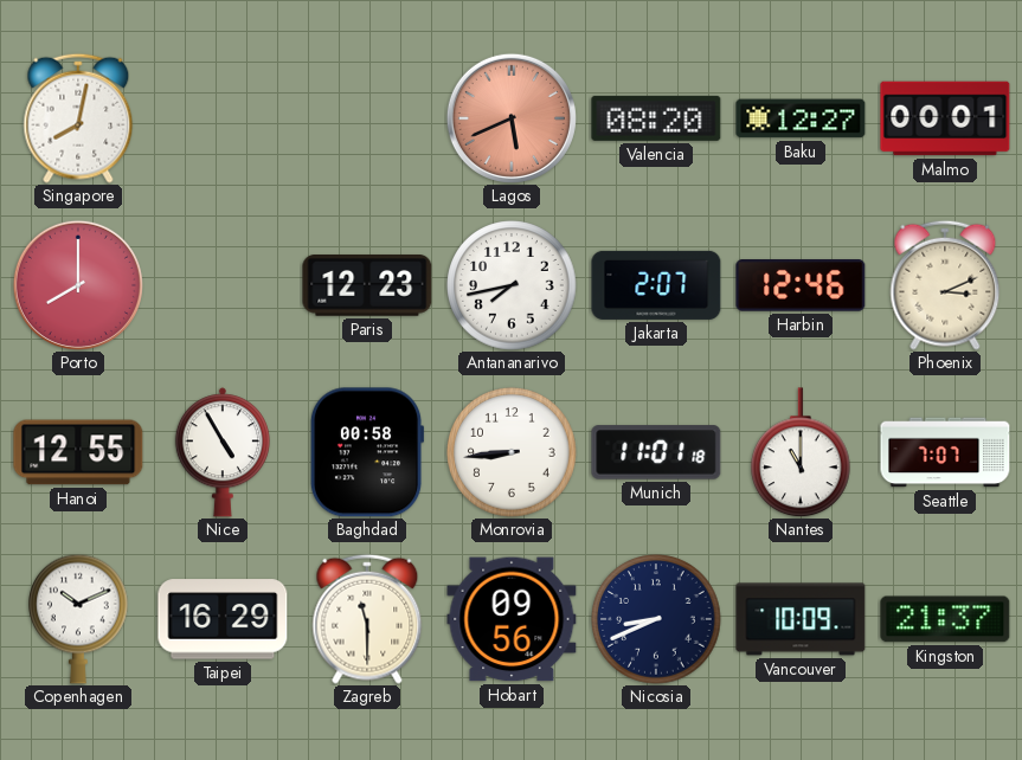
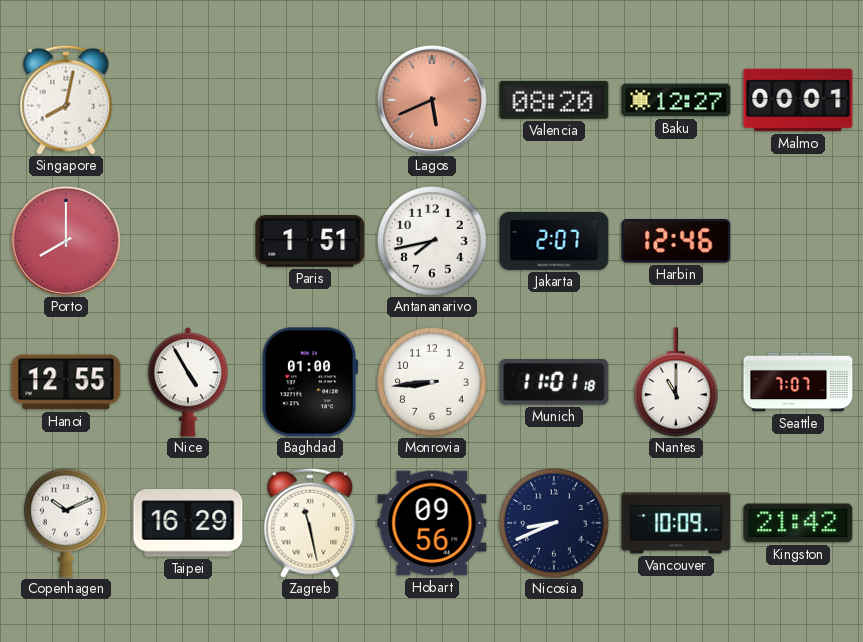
Paris: 12:23 -> 1:51
Phoenix: 3:11 -> none
Baghdad: 00:58 -> 01:00
Zagreb: 11:30 -> 11:28
Kingston: 21:37 -> 21:42
